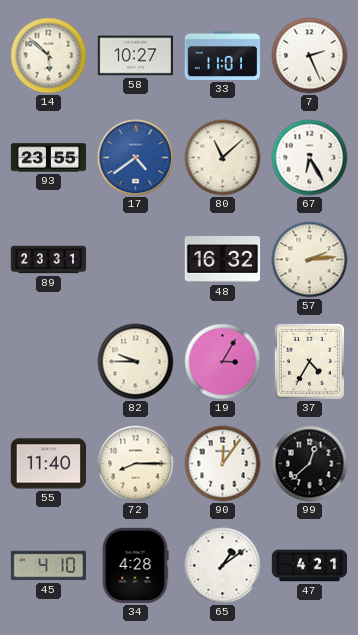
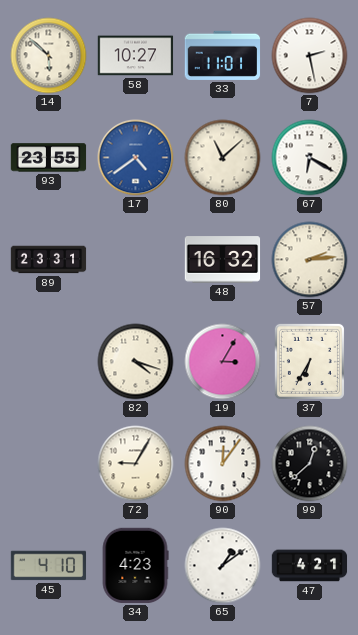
7: 2:26 -> 2:28
67: 6:25 -> 6:20
82: 9:45 -> 4:18
37: 4:35 -> 6:35
55: 11:40 -> none
72: 8:15 -> 9:05
34: 4:28 -> 4:23
